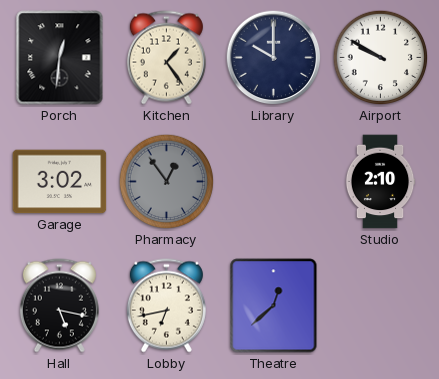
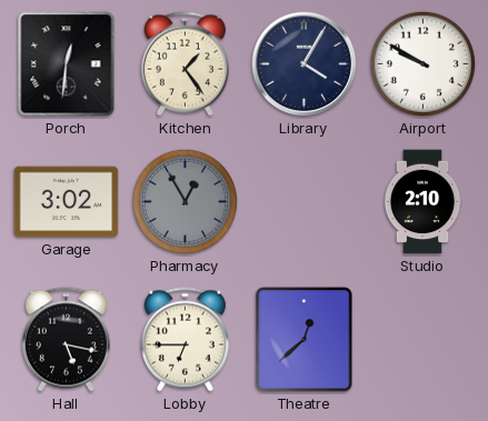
Library: 10:00 -> 4:05
Pharmacy: 12:54 -> 12:55
Lobby: 6:43 -> 6:45
